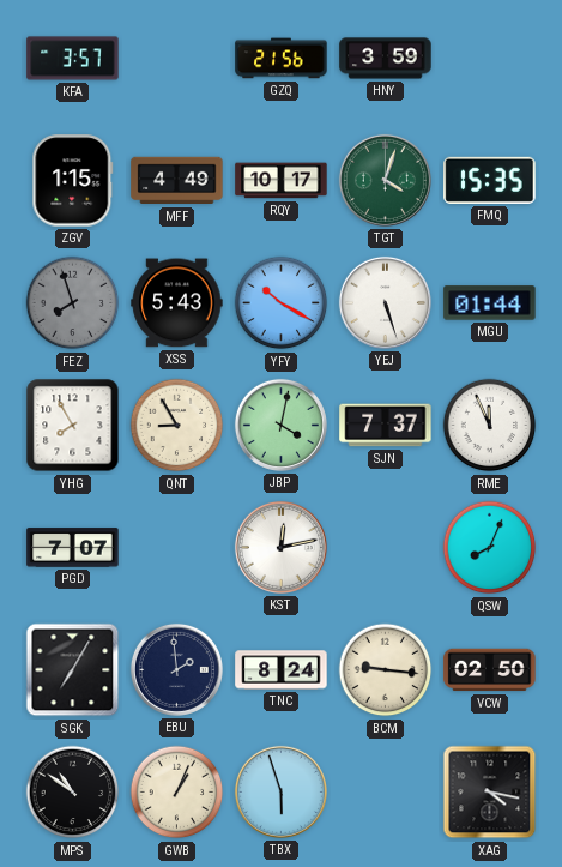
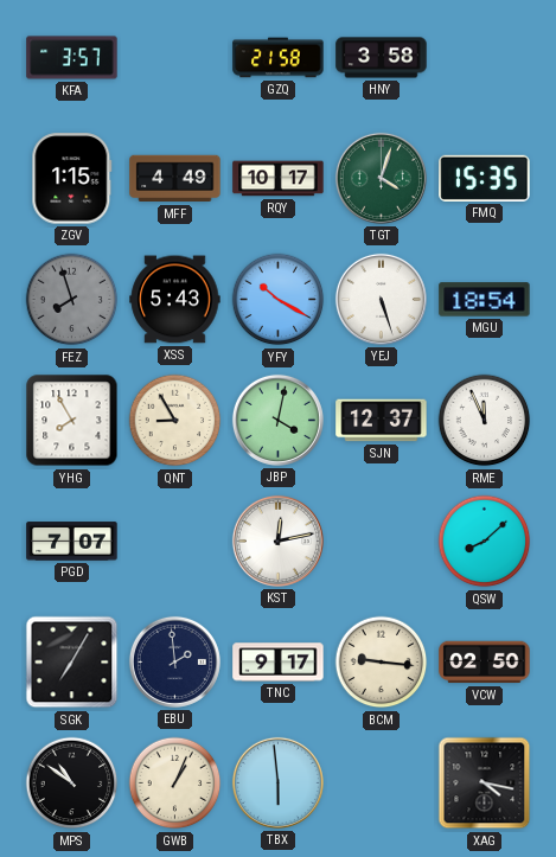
GZQ: 21:56 -> 21:58
HNY: 3:59 -> 3:58
MGU: 01:44 -> 18:54
SJN: 7:37 -> 12:37
QSW: 8:04 -> 8:08
TNC: 8:24 -> 9:17
TBX: 5:57 -> 5:59
